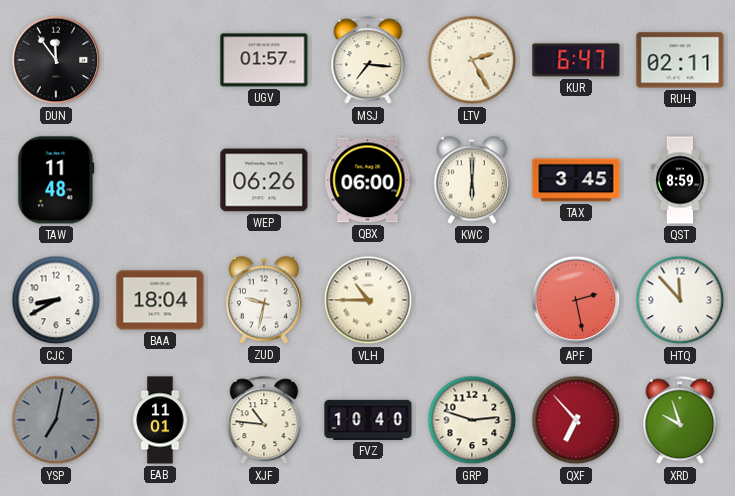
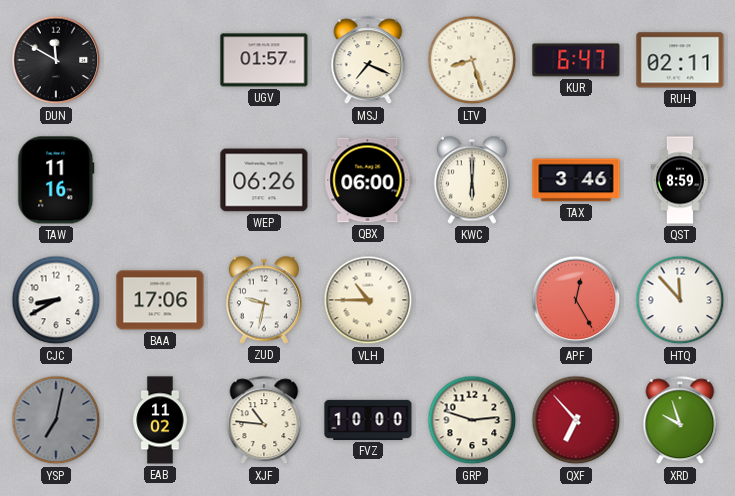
DUN: 11:54 -> 11:50
MSJ: 7:16 -> 7:19
LTV: 2:25 -> 8:27
TAW: 11:48 -> 11:16
TAX: 3:45 -> 3:46
BAA: 18:04 -> 17:06
APF: 2:28 -> 12:25
EAB: 11:01 -> 11:02
FVZ: 10:40 -> 10:00
